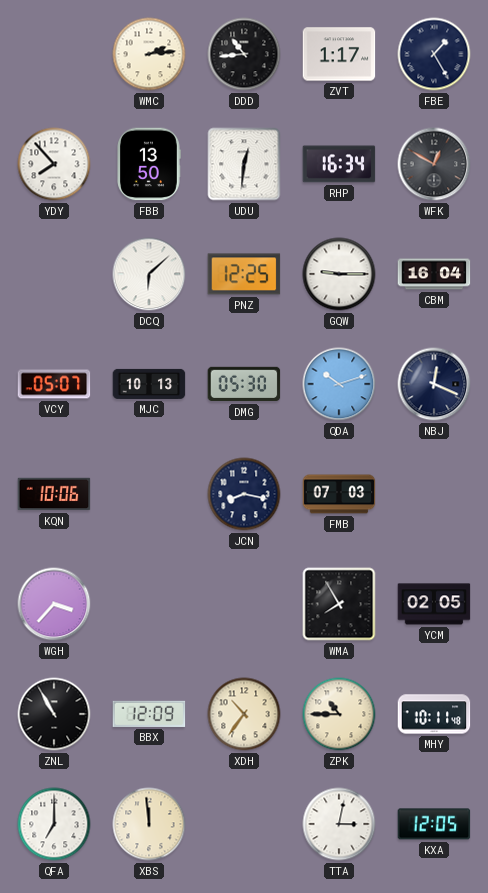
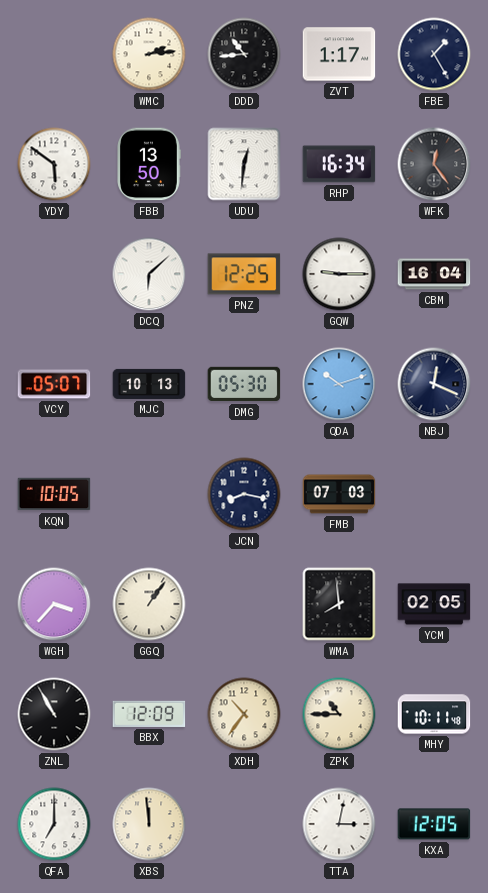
YDY: 7:53 -> 5:51
WFK: 12:50 -> 12:24
KQN: 10:06 -> 10:05
GGQ: none -> 1:06
WMA: 7:55 -> 7:59
